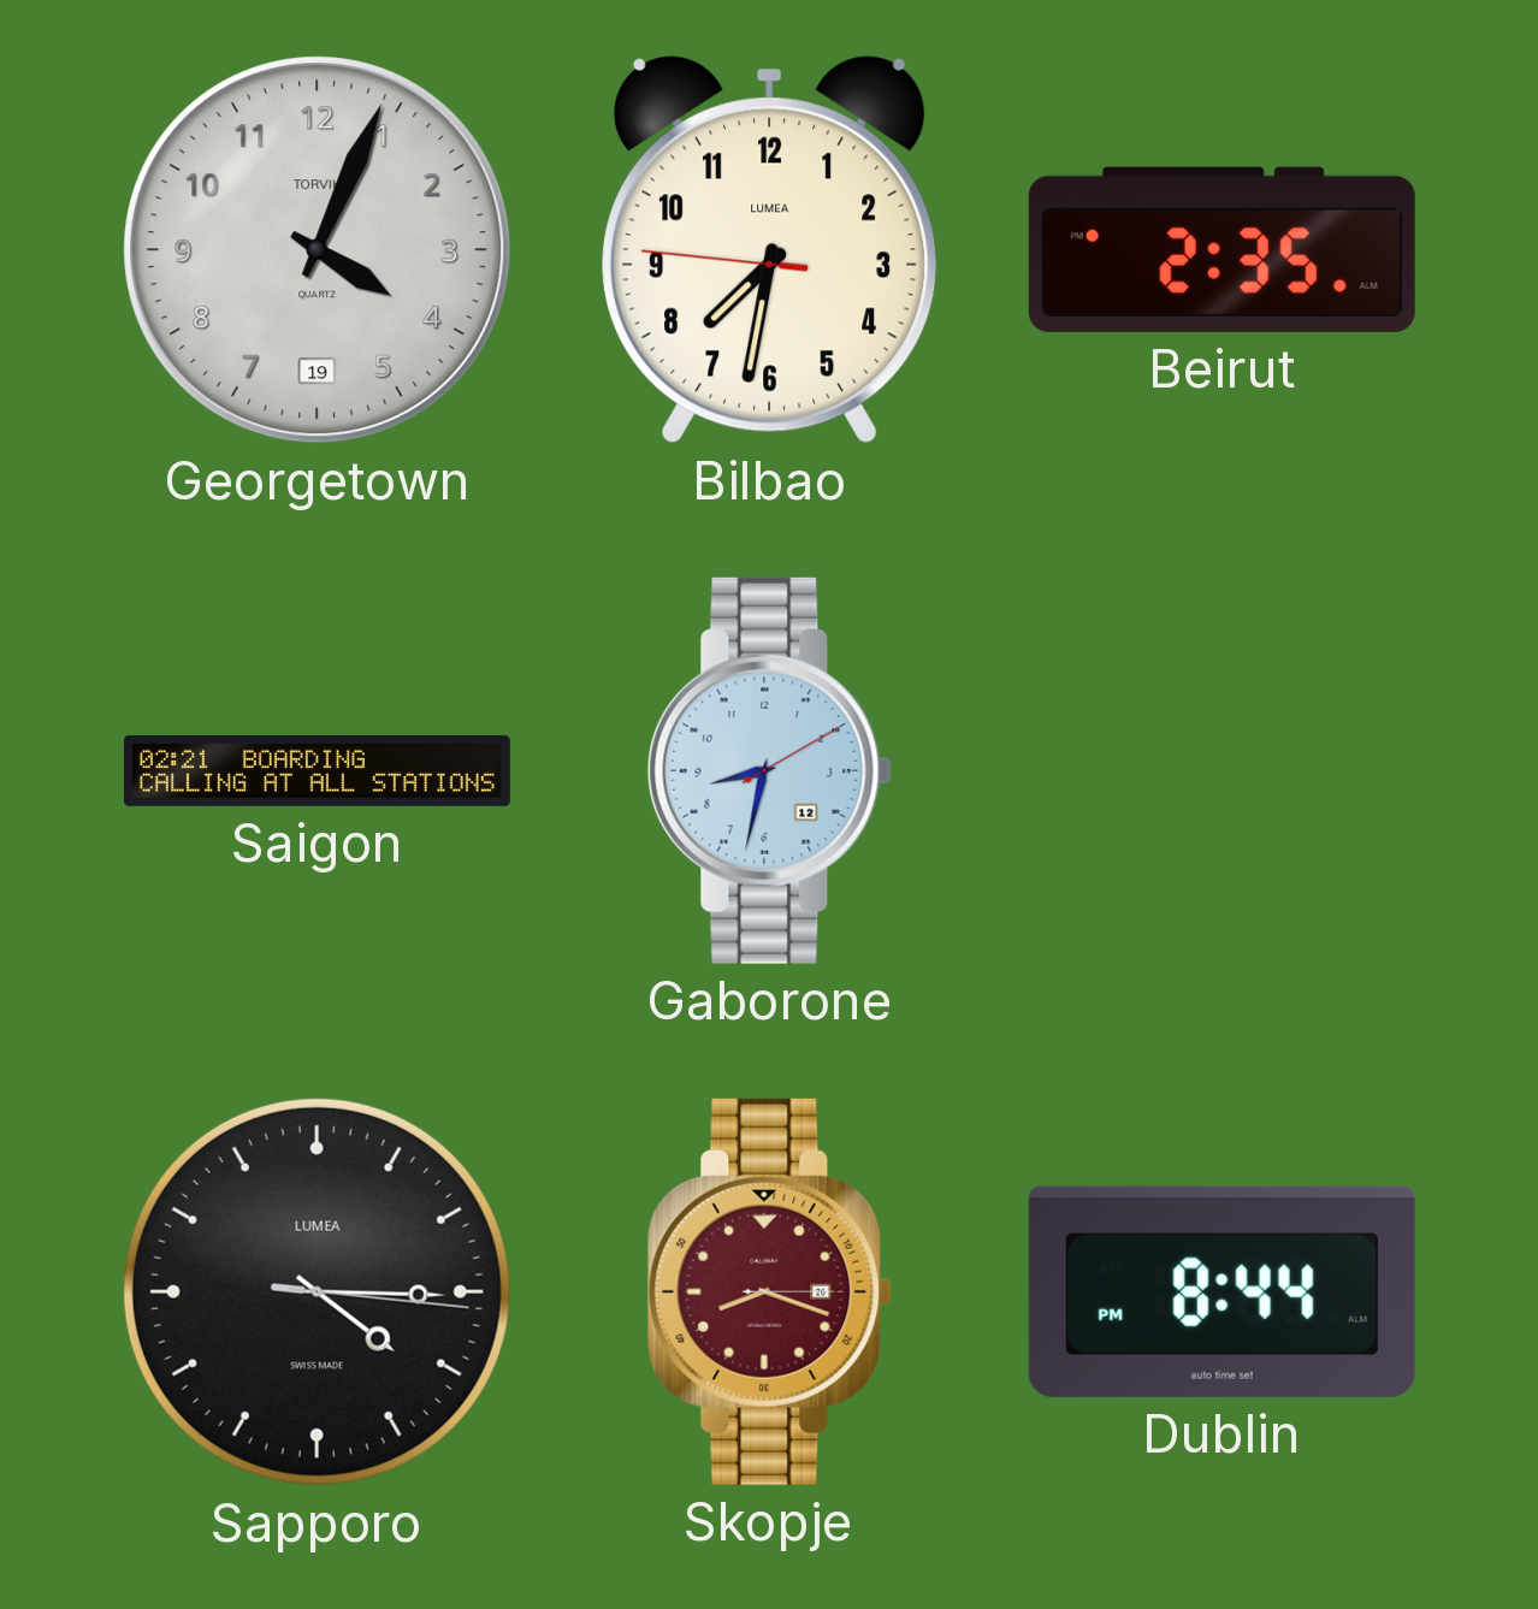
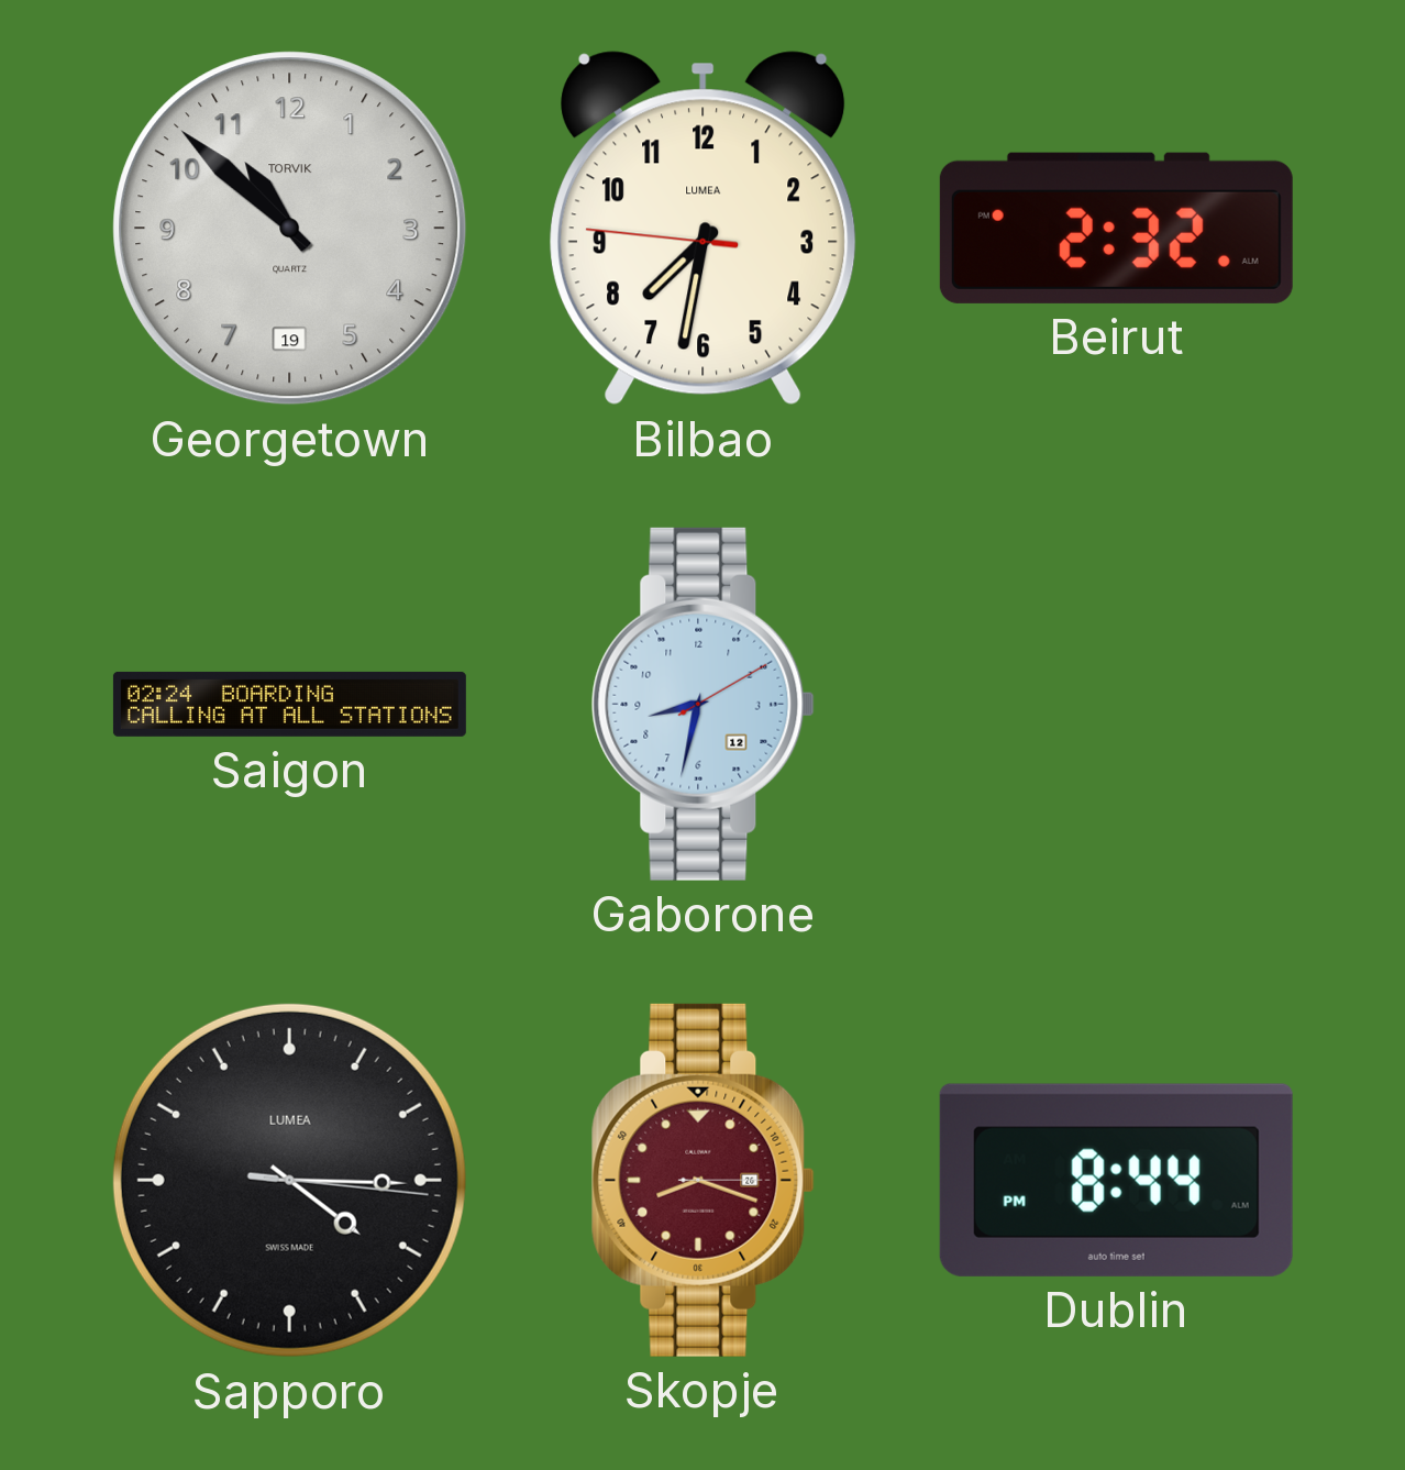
Georgetown: 4:04 -> 10:52
Beirut: 2:35 -> 2:32
Saigon: 02:21 -> 02:24
